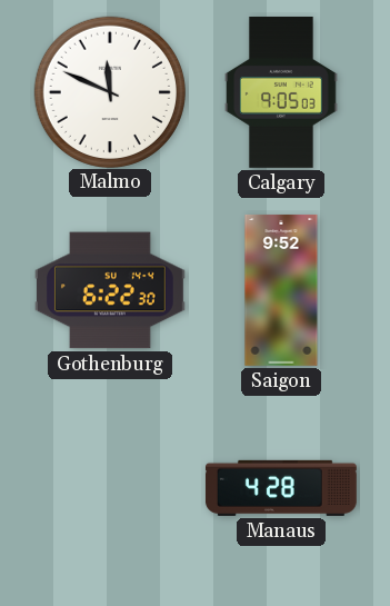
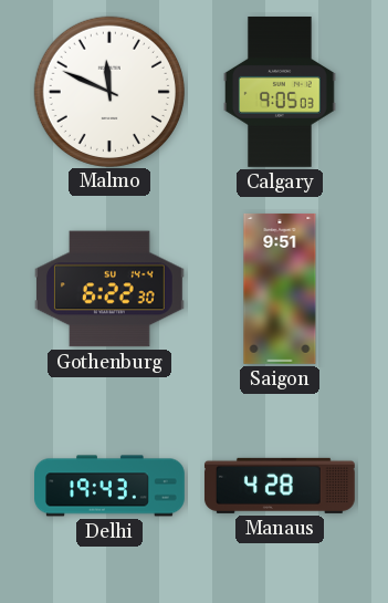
Saigon: 9:52 -> 9:51
Delhi: none -> 19:43
